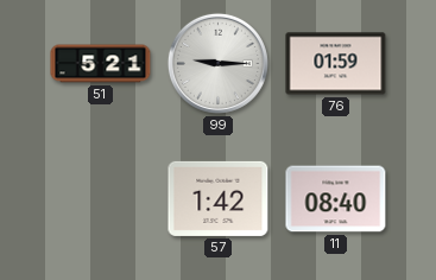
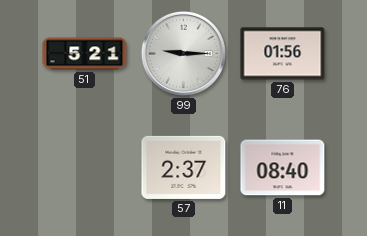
76: 01:59 -> 01:56
57: 1:42 -> 2:37
